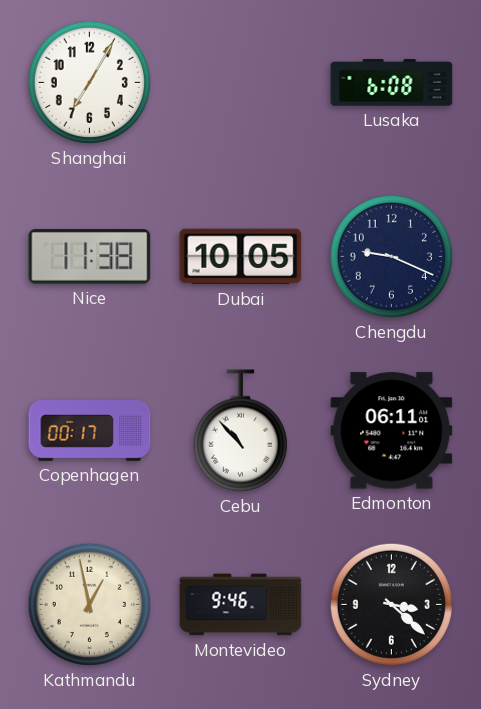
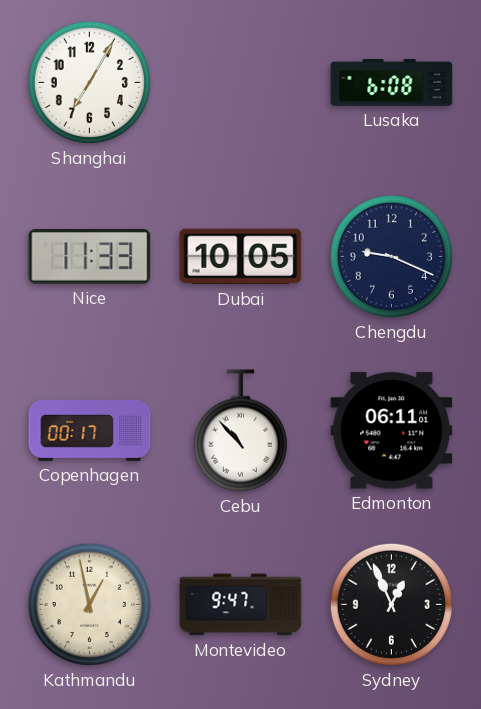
Nice: 11:38 -> 11:33
Montevideo: 9:46 -> 9:47
Sydney: 3:22 -> 12:56
